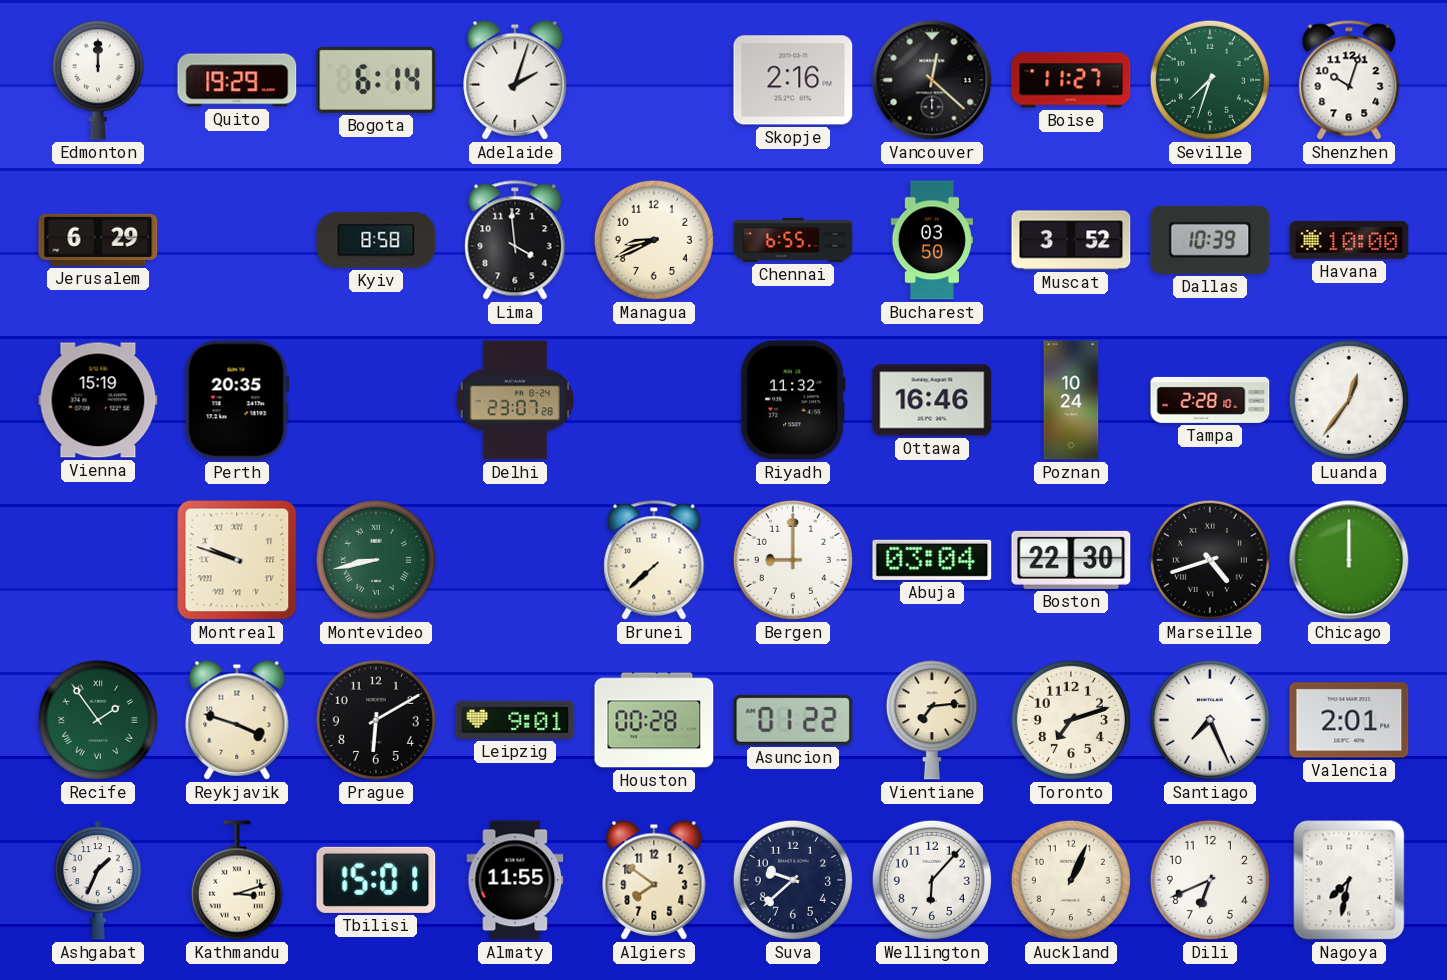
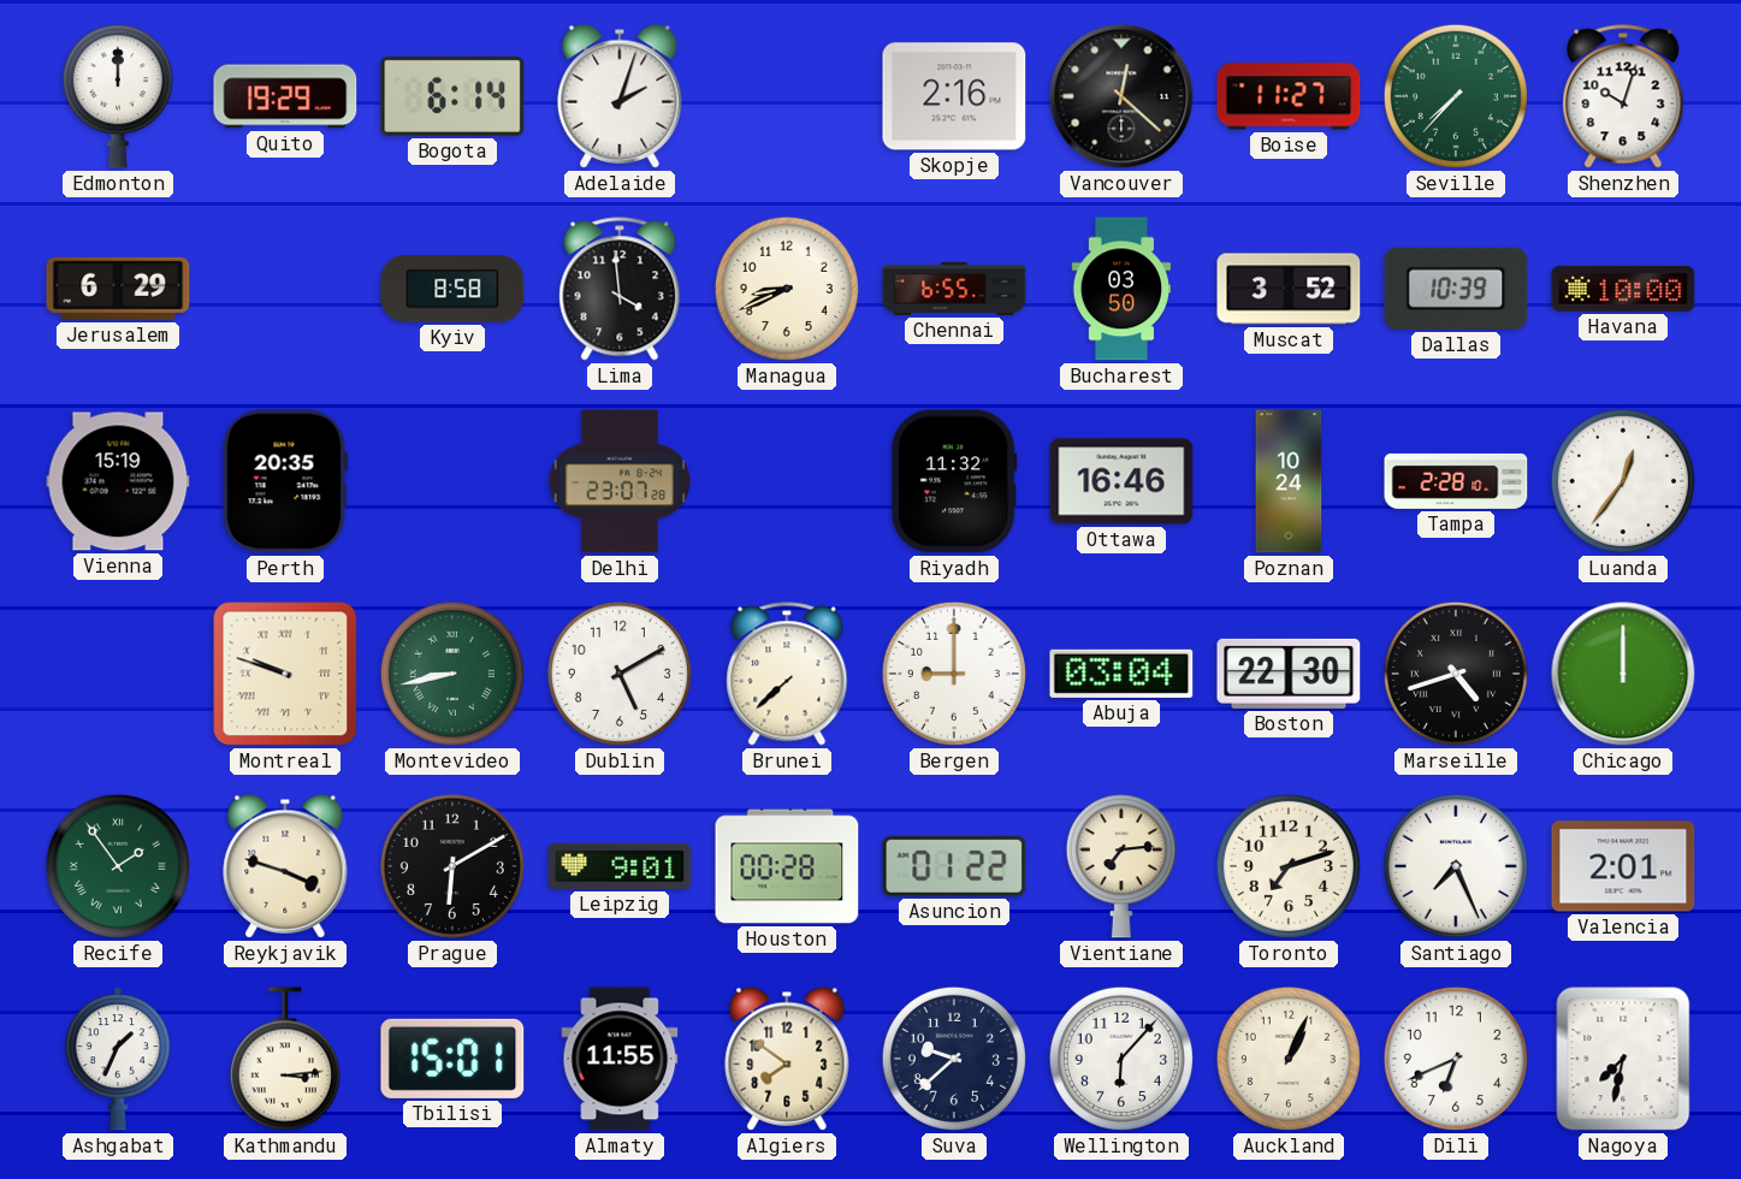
Seville: 7:33 -> 7:37
Dublin: none -> 5:10
Kathmandu: 3:12 -> 3:14
